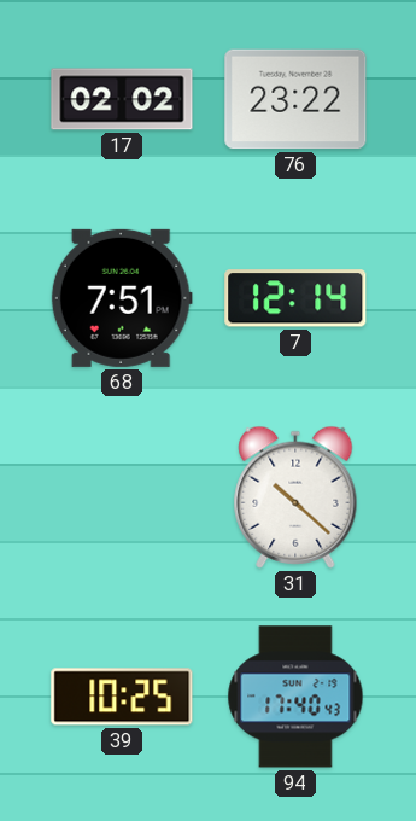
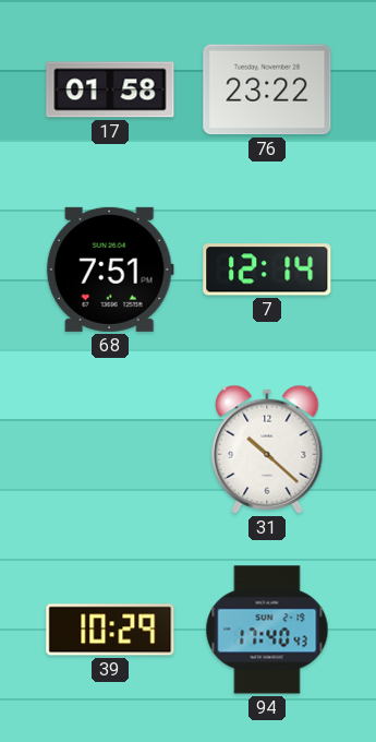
17: 02:02 -> 01:58
39: 10:25 -> 10:29
